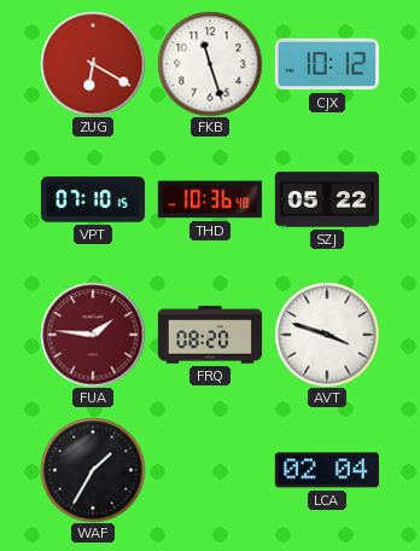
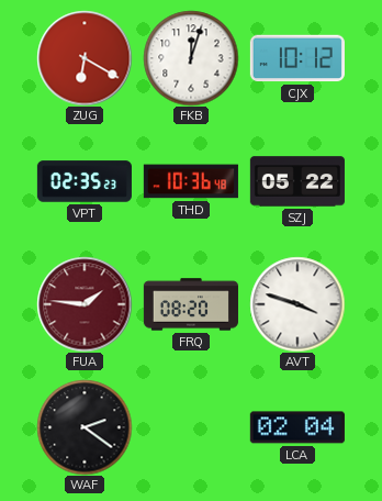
FKB: 11:27 -> 12:03
VPT: 07:10 -> 02:35
WAF: 1:35 -> 2:21
